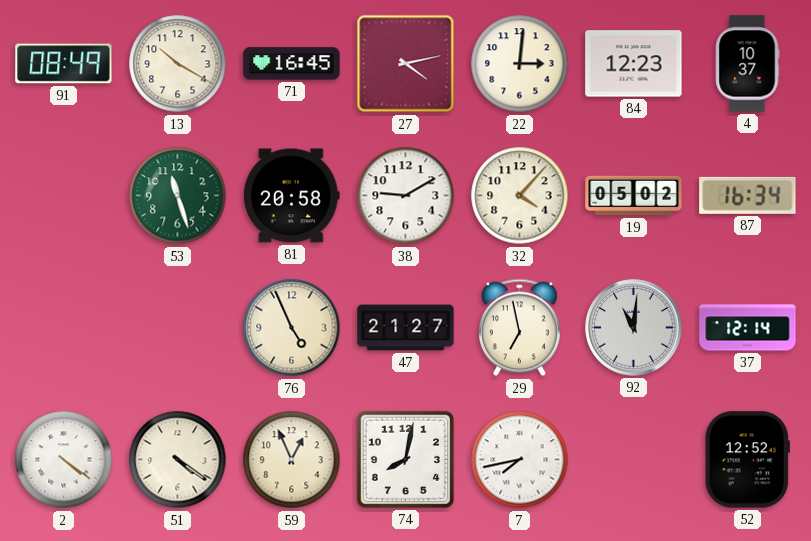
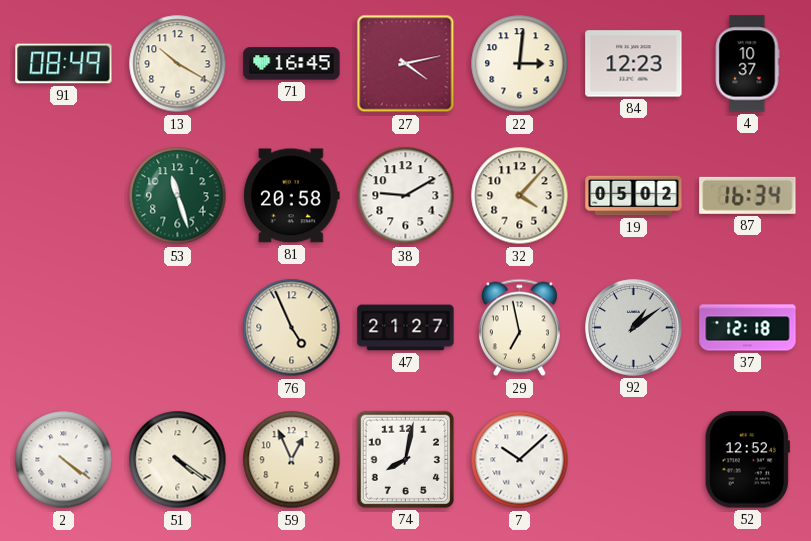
92: 11:01 -> 1:09
37: 12:14 -> 12:18
7: 7:43 -> 10:08
